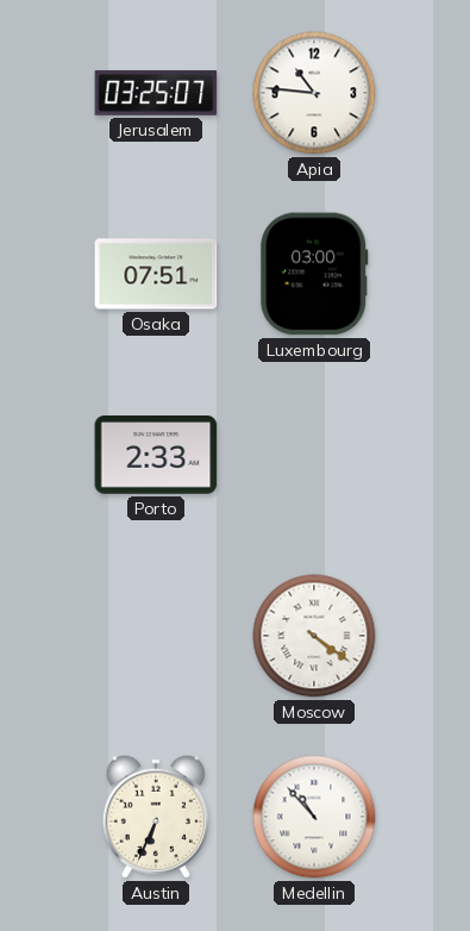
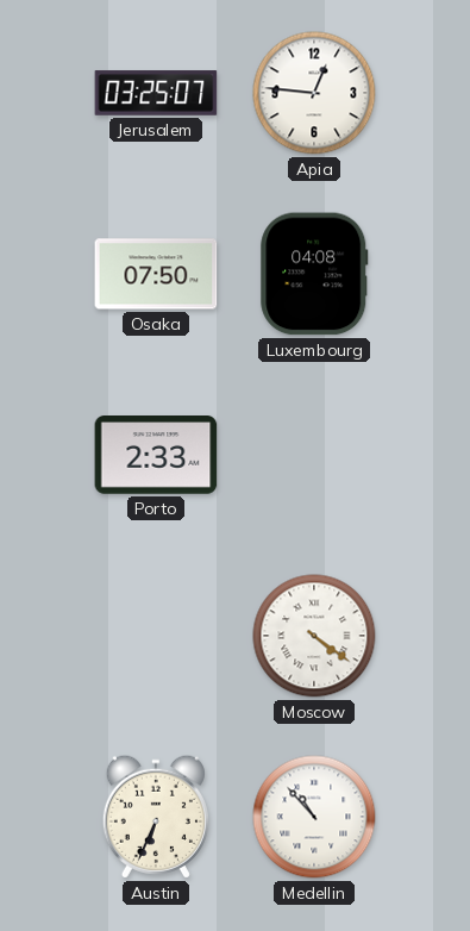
Apia: 10:46 -> 12:46
Osaka: 07:51 -> 07:50
Luxembourg: 03:00 -> 04:08
